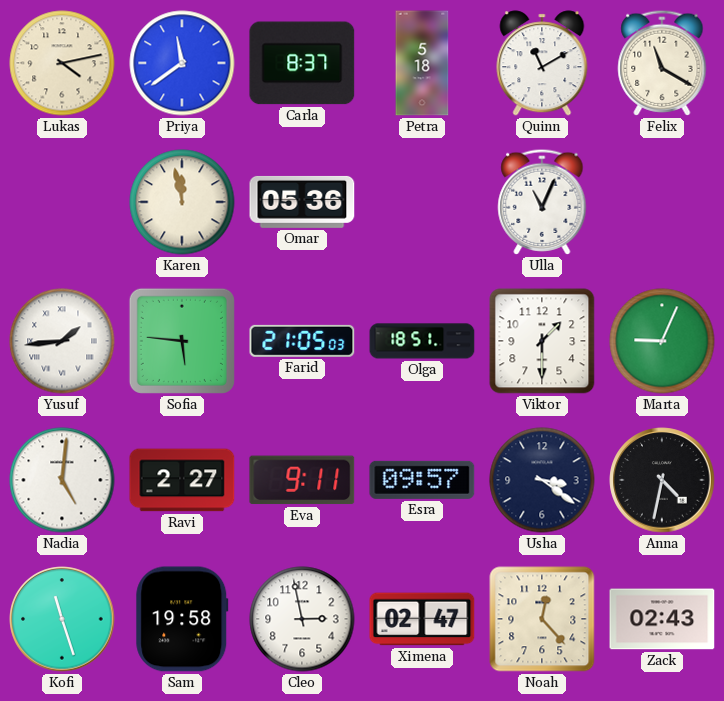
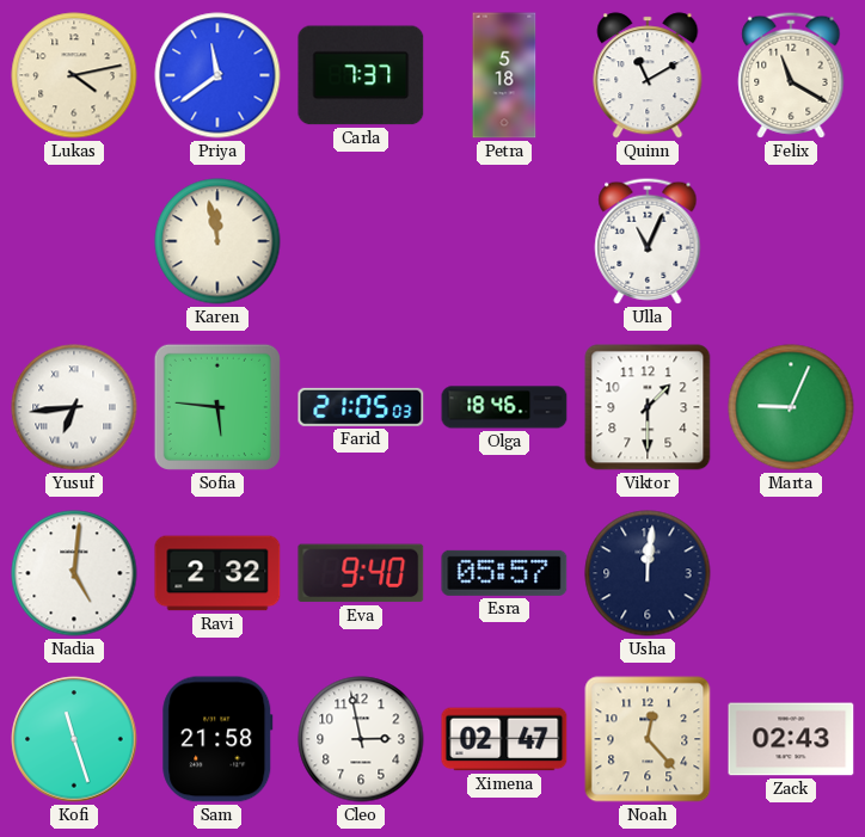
Carla: 8:37 -> 7:37
Omar: 05:36 -> none
Yusuf: 1:44 -> 6:44
Olga: 18:51 -> 18:46
Ravi: 2:27 -> 2:32
Eva: 9:11 -> 9:40
Esra: 09:57 -> 05:57
Usha: 3:21 -> 12:01
Anna: 4:32 -> none
Sam: 19:58 -> 21:58
